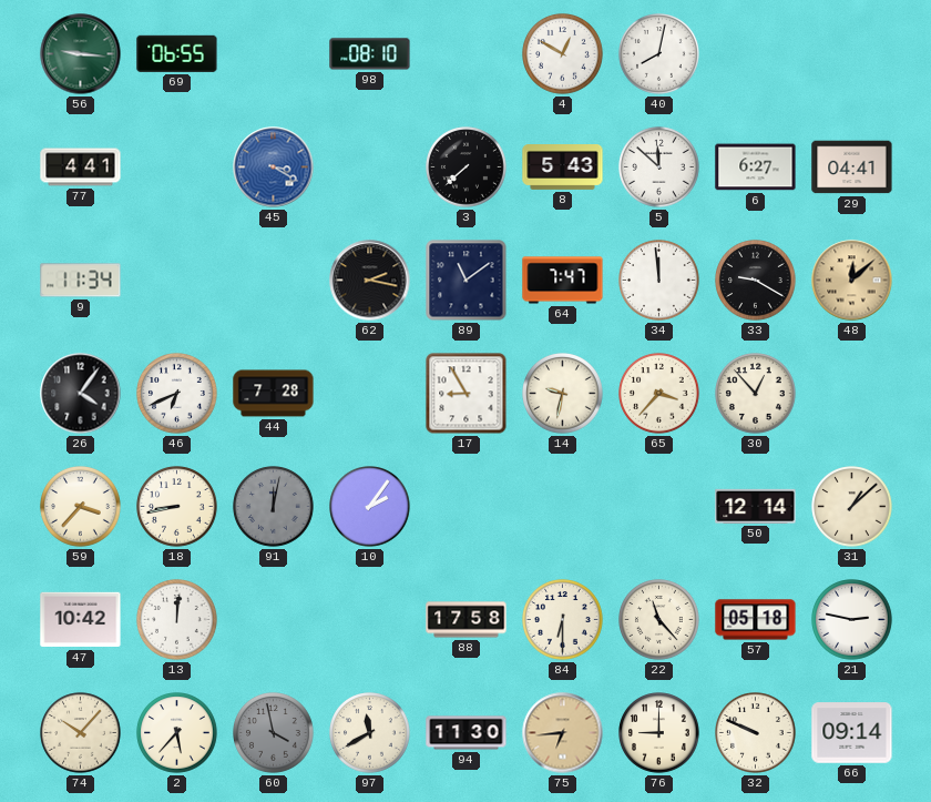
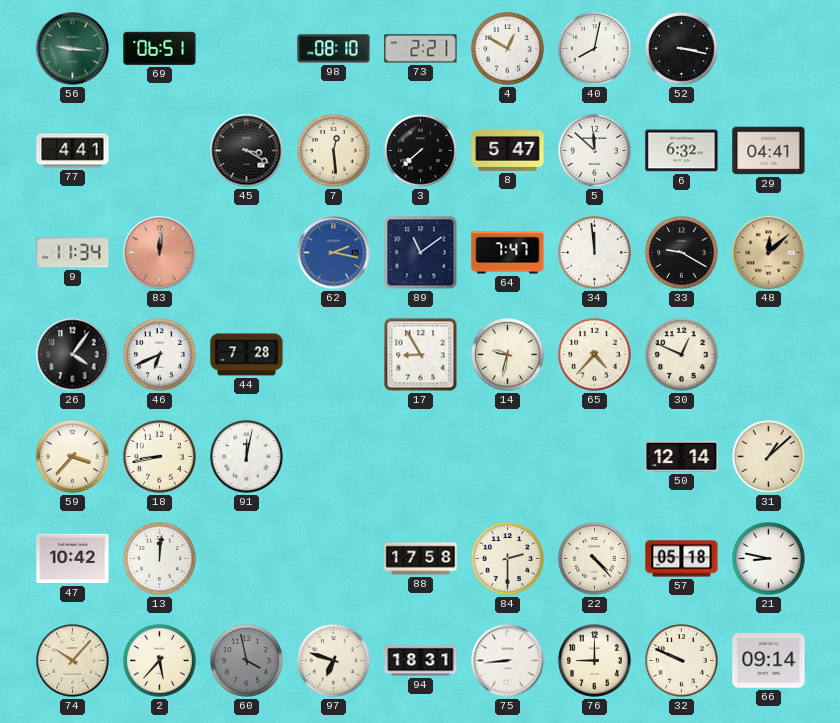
69: 06:55 -> 06:51
73: none -> 2:21
52: none -> 3:17
45 dial: blue -> black
7: none -> 12:29
8: 5:43 -> 5:47
6: 6:27 -> 6:32
83: none -> 12:01
62 dial: black -> blue
65: 3:37 -> 4:37
30: 12:53 -> 12:49
91 dial: grey -> white
10: 2:06 -> none
84: 6:30 -> 2:30
22: 11:23 -> 4:23
21: 2:47 -> 8:47
97: 11:40 -> 6:48
94: 11:30 -> 18:31
75: 6:44 -> 8:44
75 dial: champagne -> white
